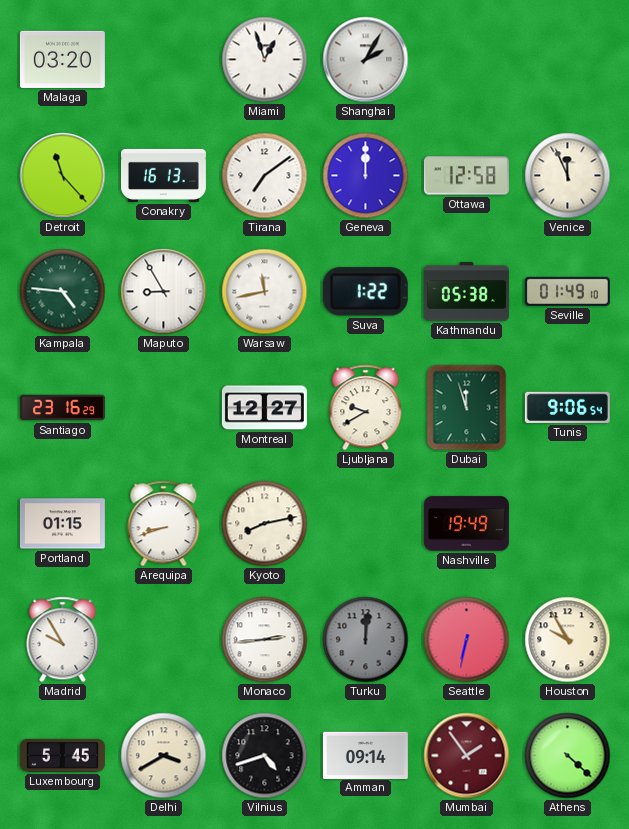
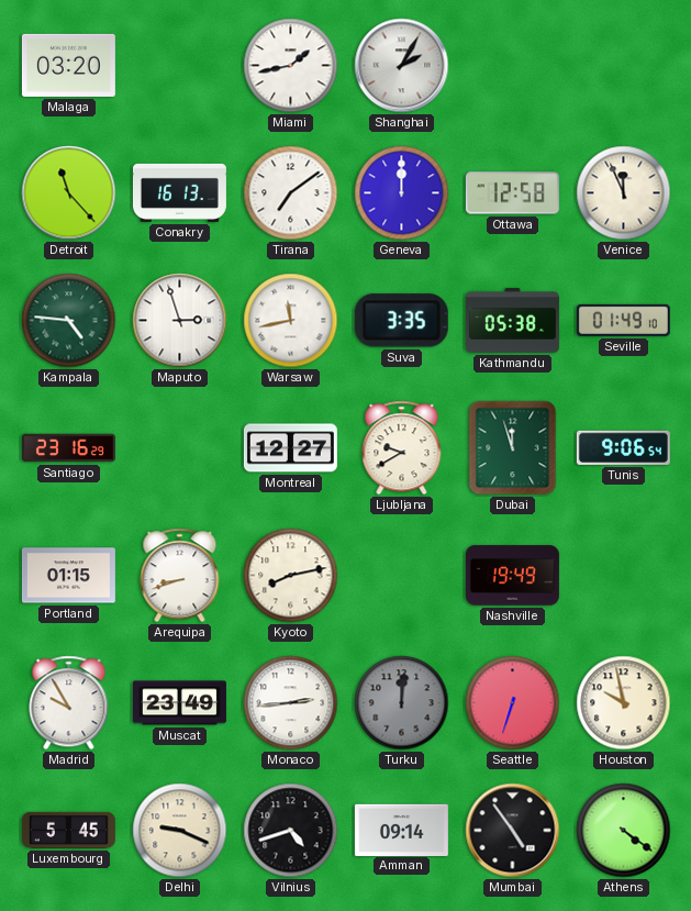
Miami: 12:57 -> 1:43
Maputo: 8:55 -> 2:57
Suva: 1:22 -> 3:35
Muscat: none -> 23:49
Seattle: 6:32 -> 6:33
Houston: 9:55 -> 9:58
Delhi: 3:40 -> 9:19
Mumbai: 1:54 -> 4:54
Mumbai dial: burgundy -> black
Athens: 4:22 -> 4:21
